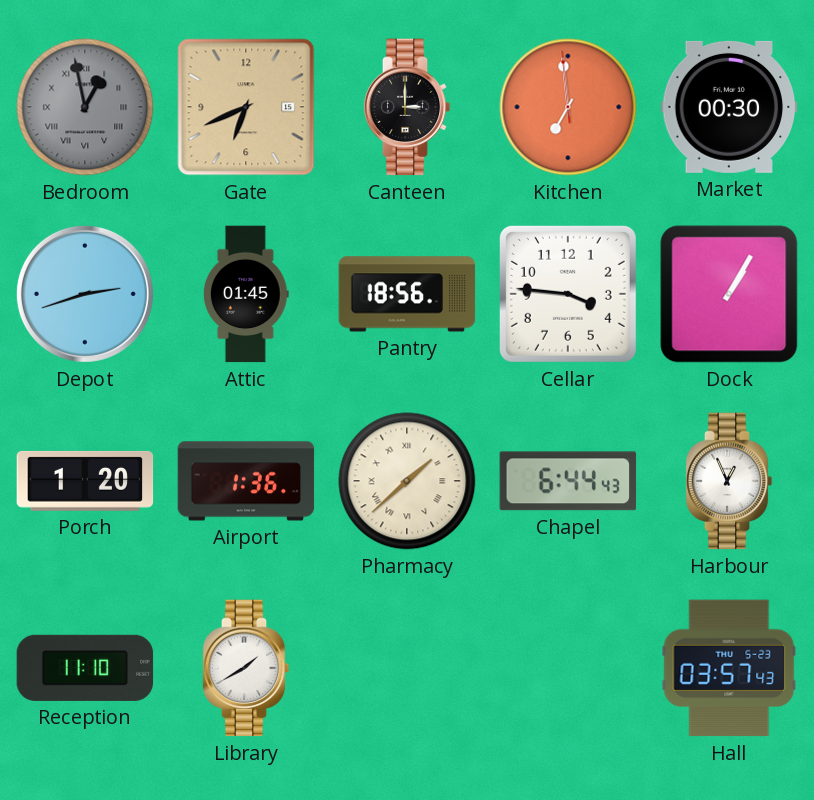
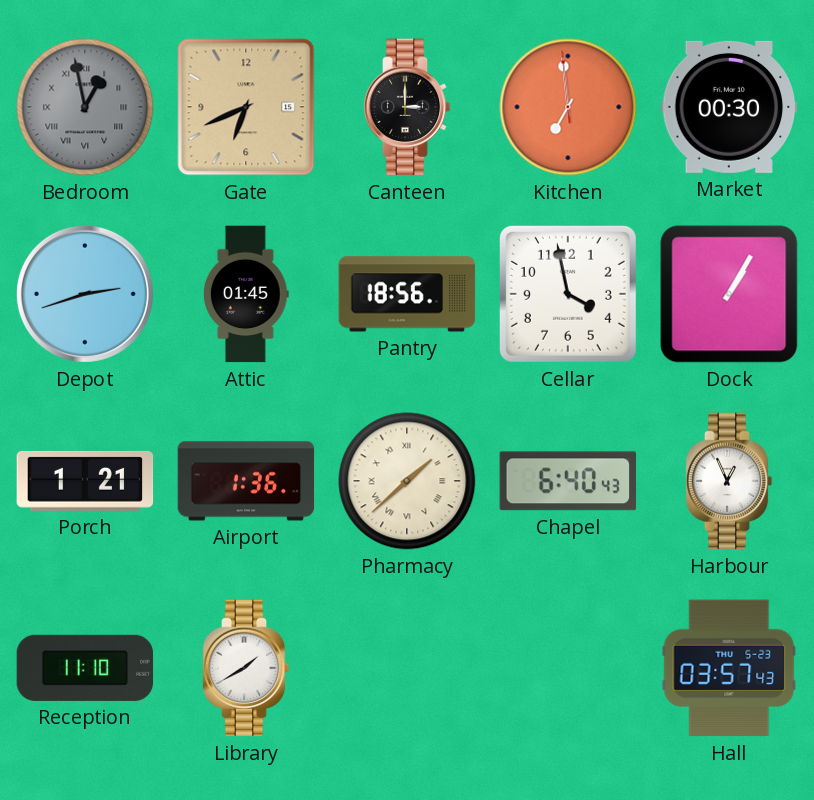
Cellar: 3:46 -> 3:58
Porch: 1:20 -> 1:21
Chapel: 6:44 -> 6:40
